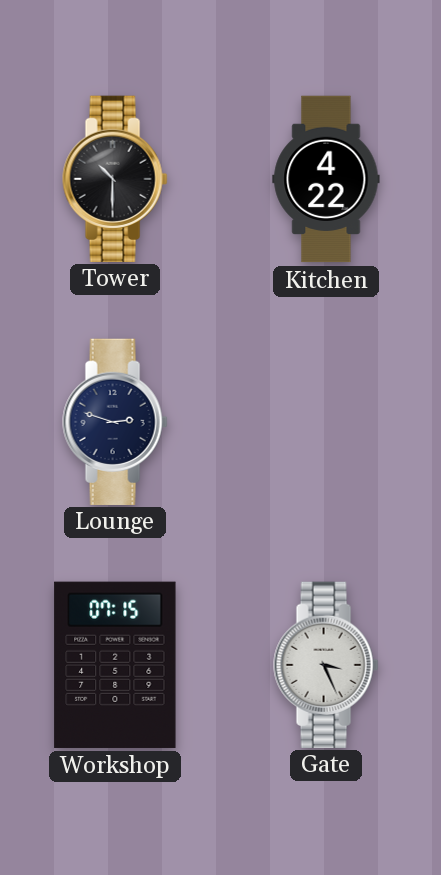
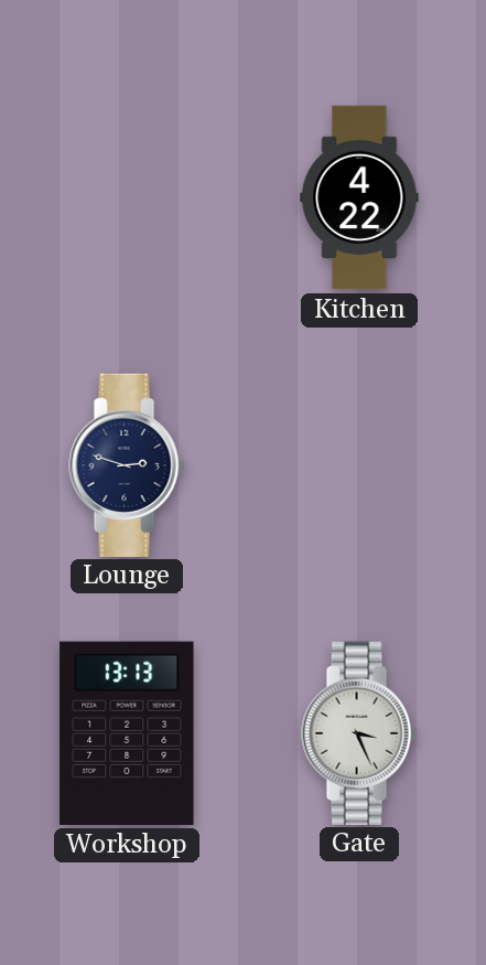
Tower: 10:30 -> none
Workshop: 07:15 -> 13:13
